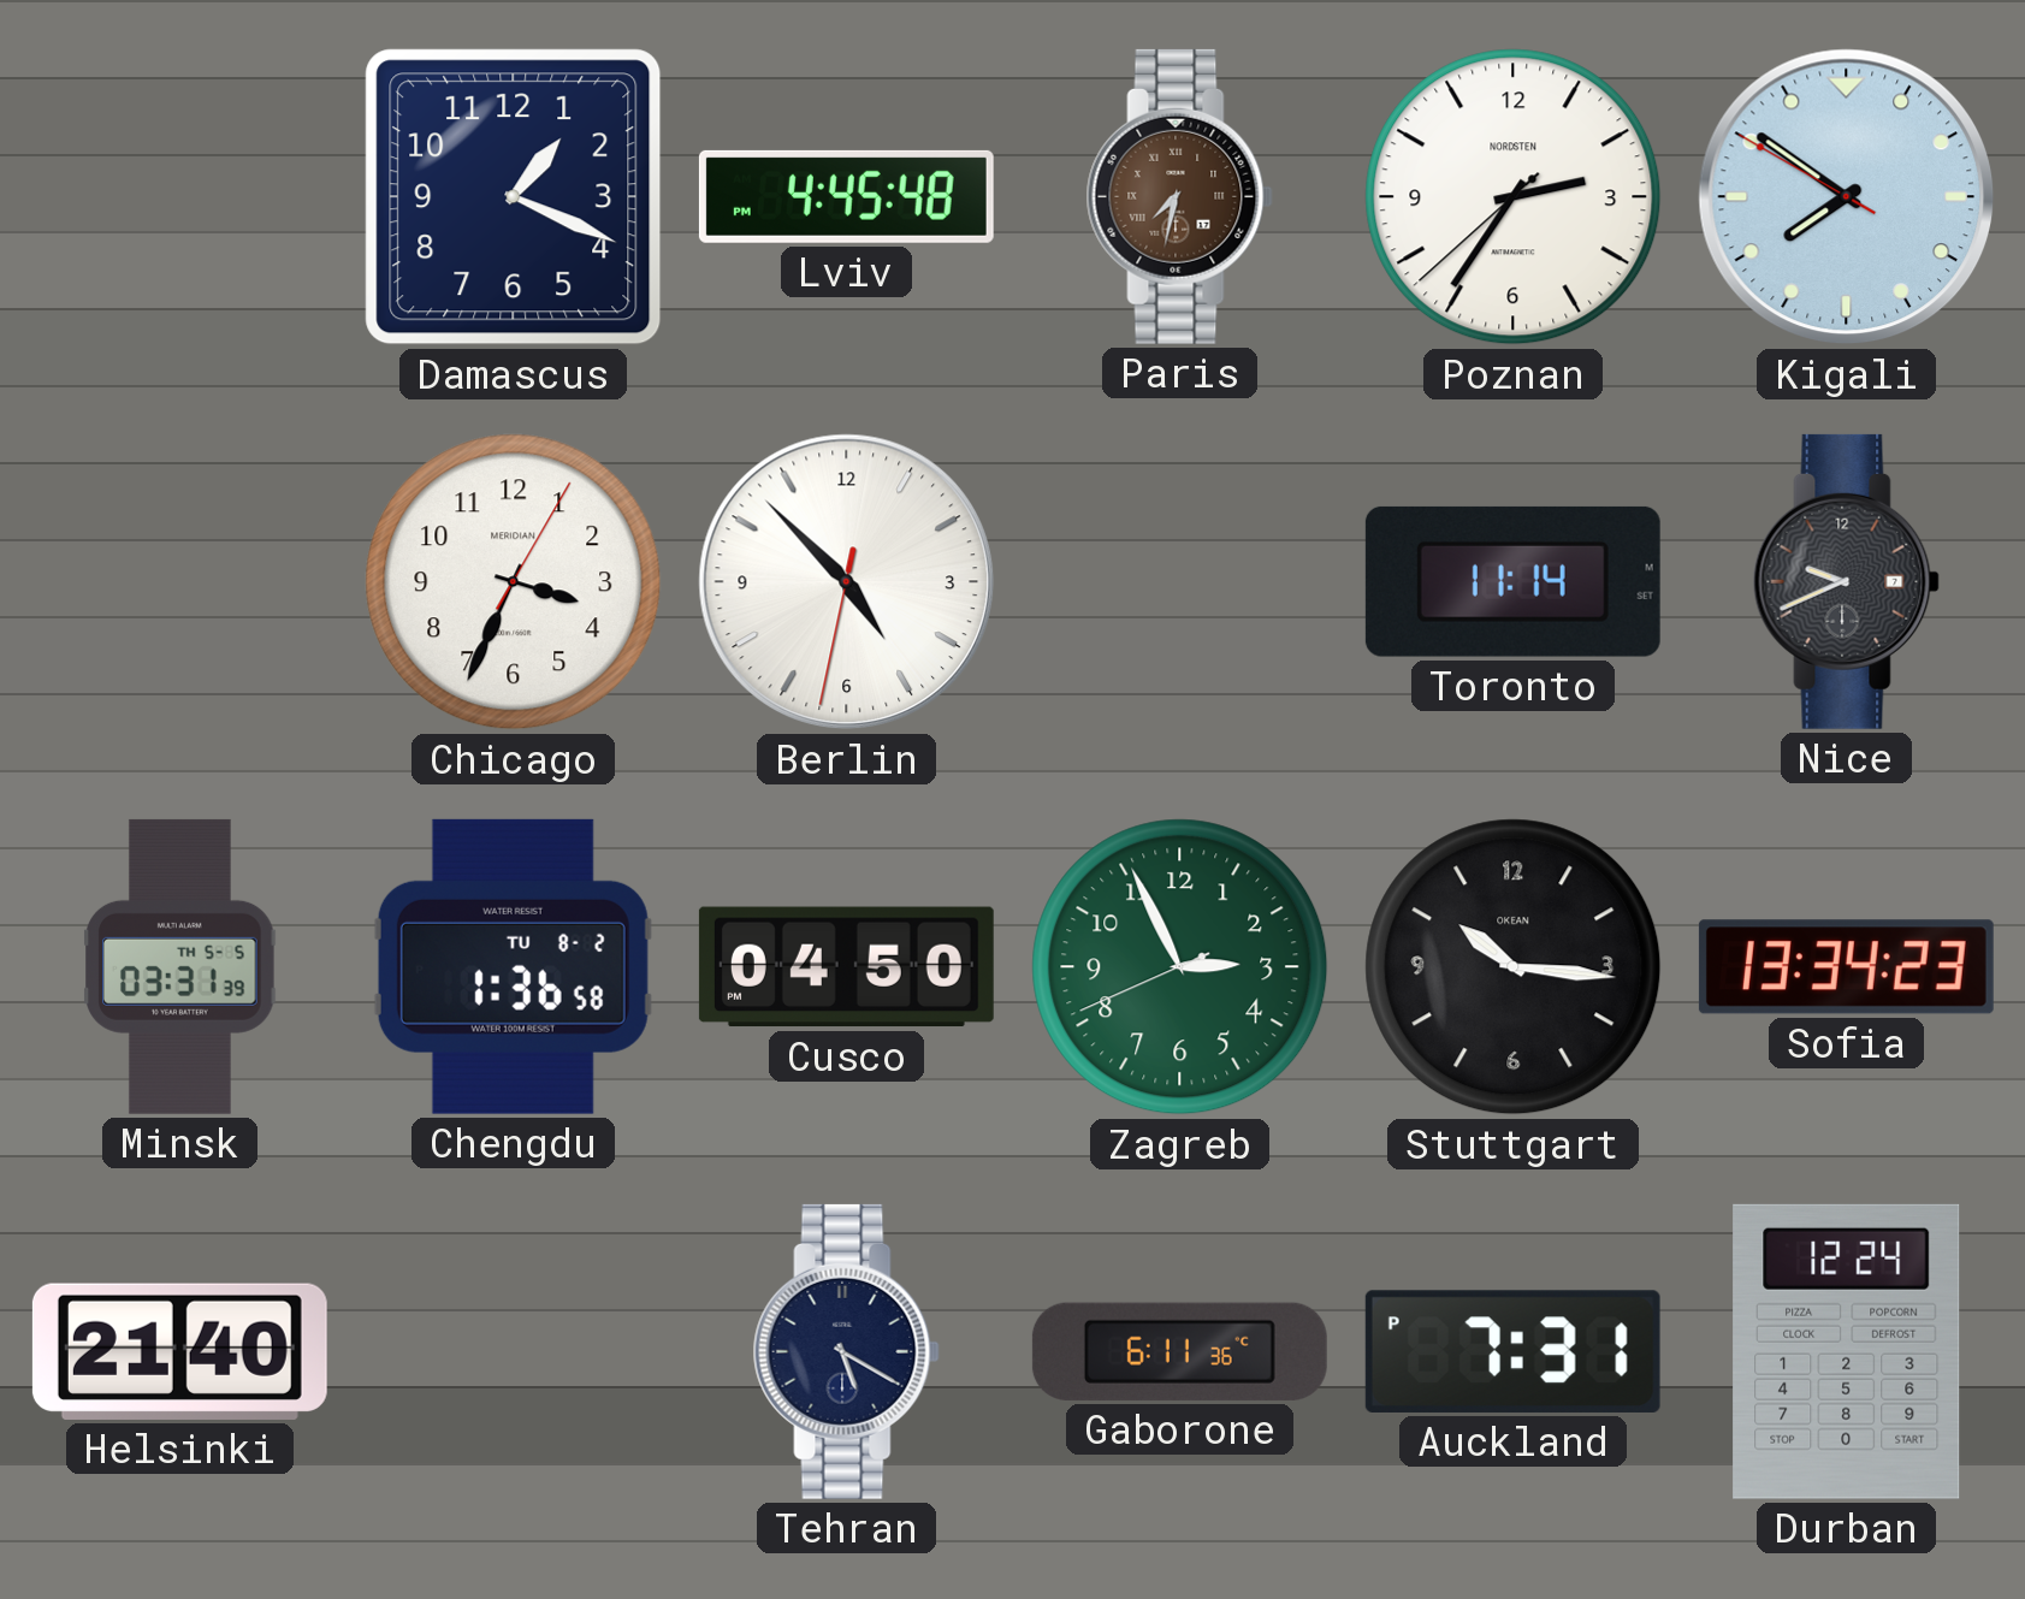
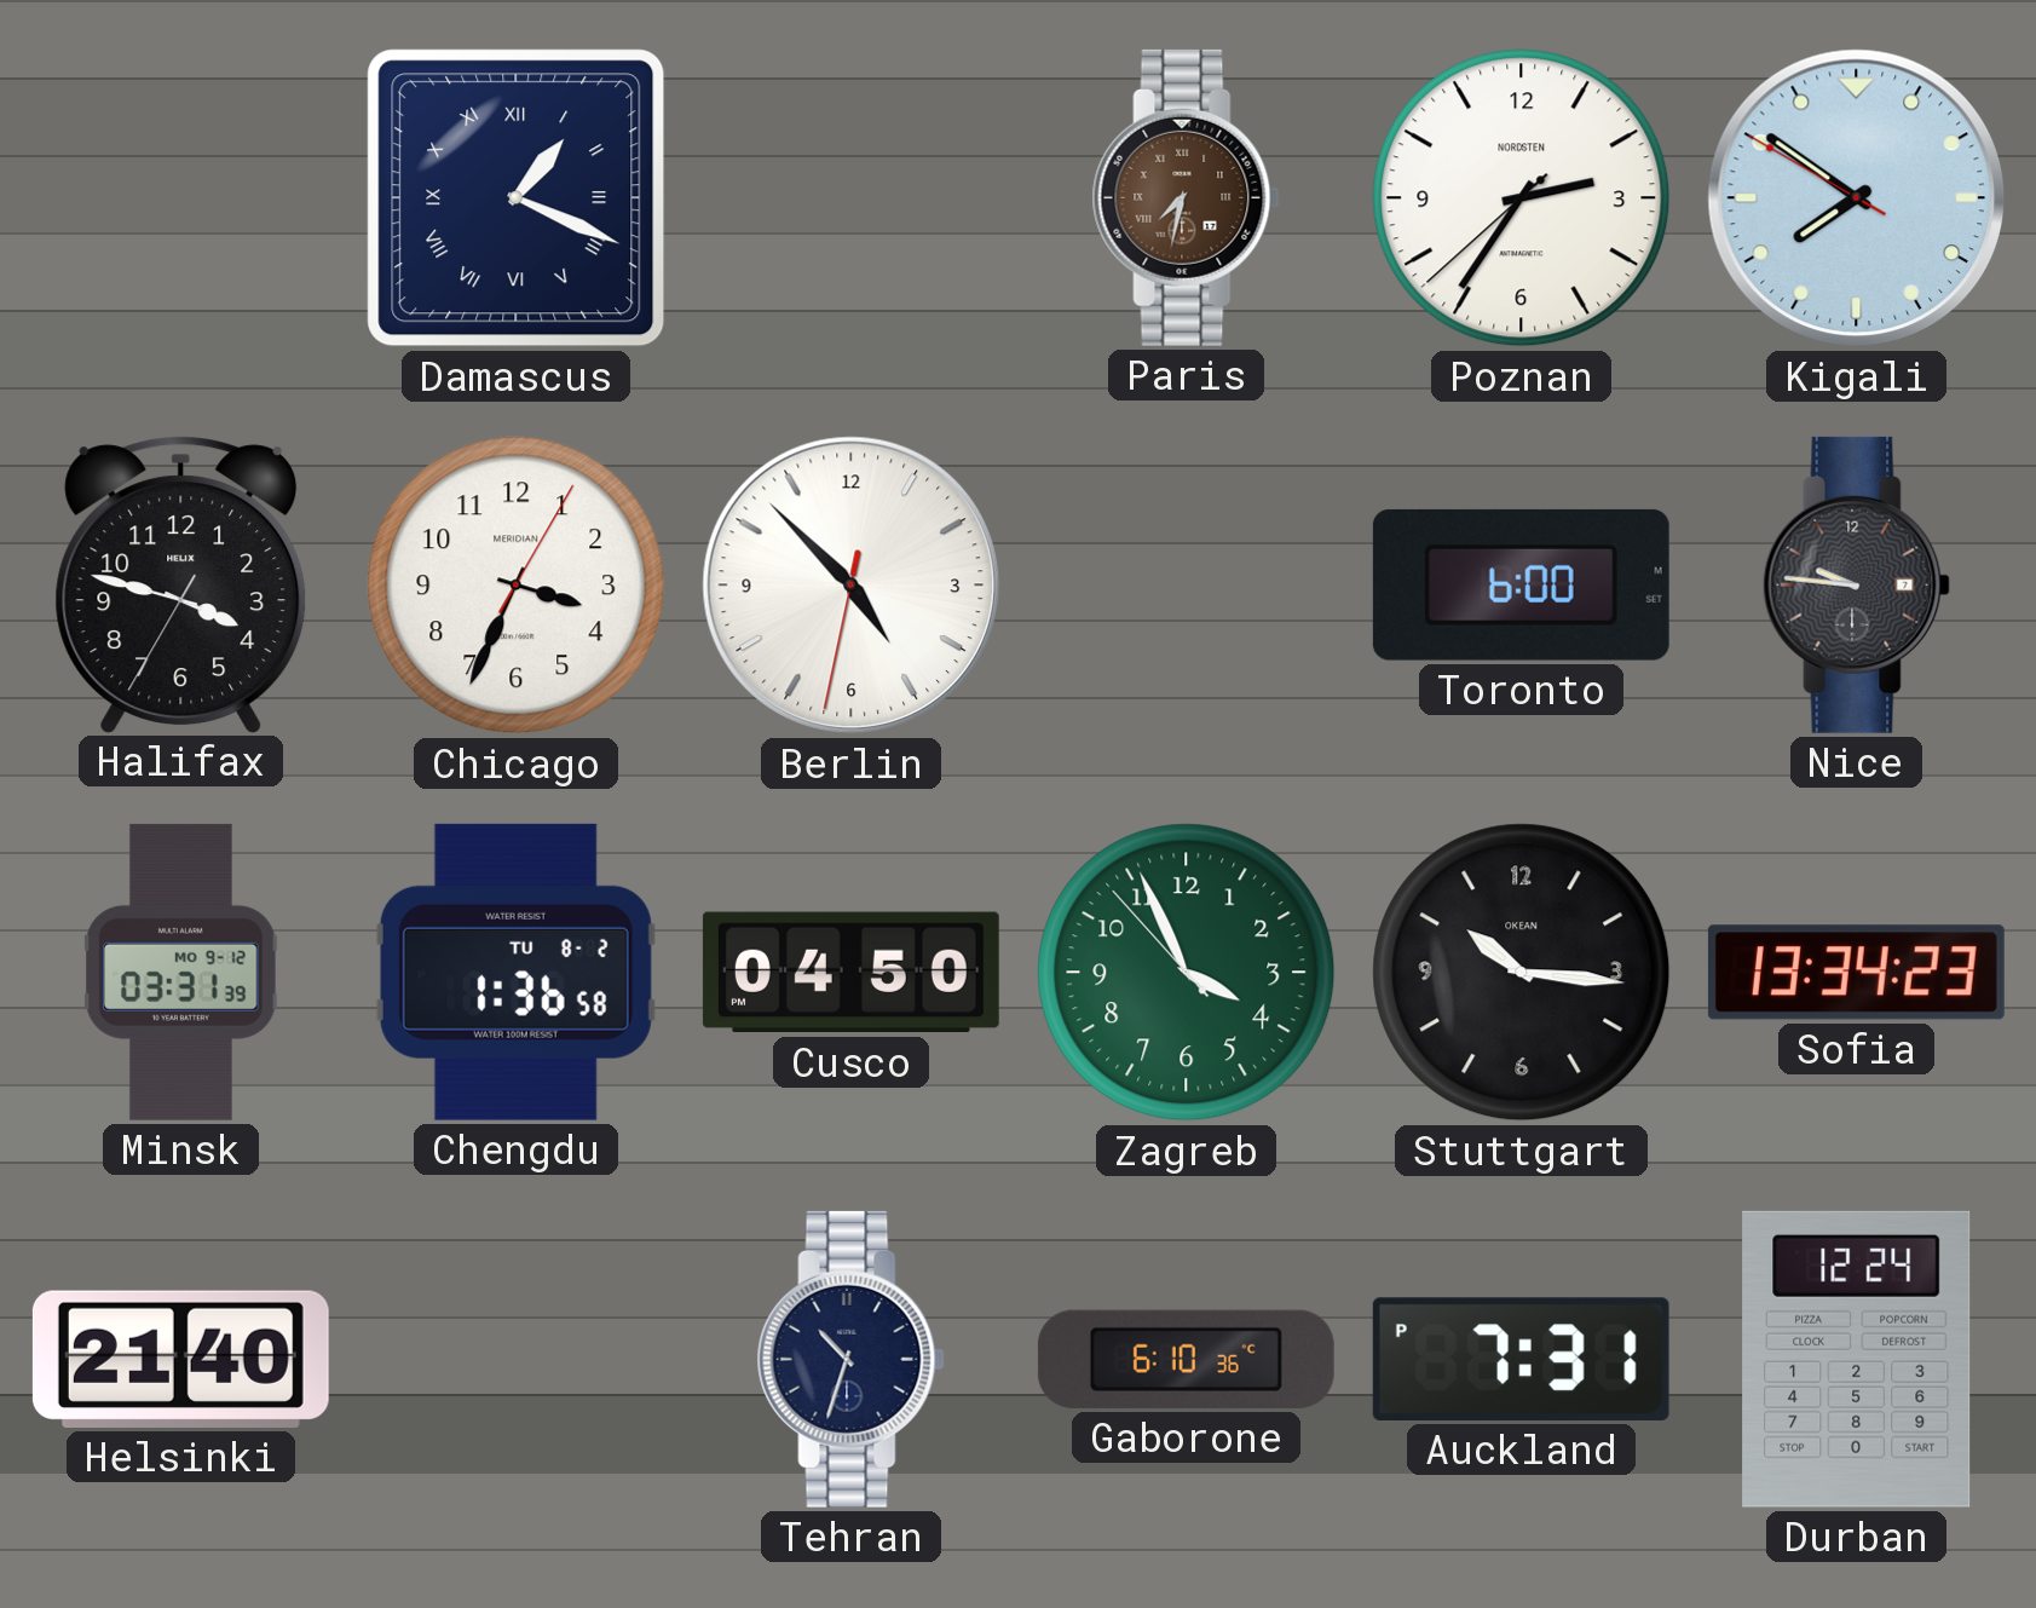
Damascus numerals: Arabic -> Roman
Lviv: 4:45 -> none
Halifax: none -> 3:47
Toronto: 11:14 -> 6:00
Nice: 9:41 -> 9:46
Minsk date: TH 5-5 -> MO 9-12
Zagreb: 2:55 -> 3:55
Tehran: 5:20 -> 10:33
Gaborone: 6:11 -> 6:10
